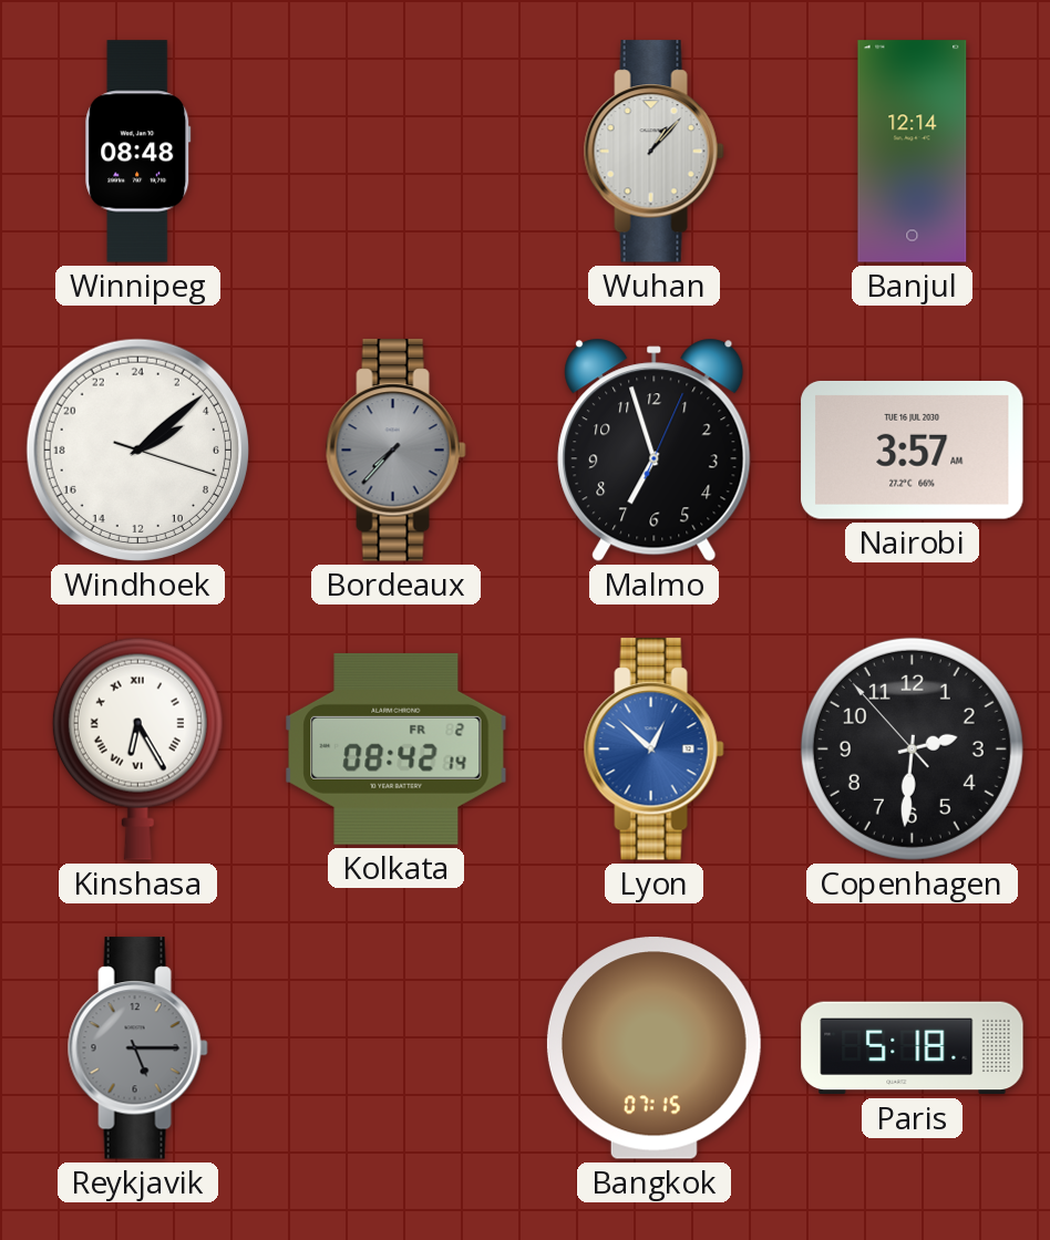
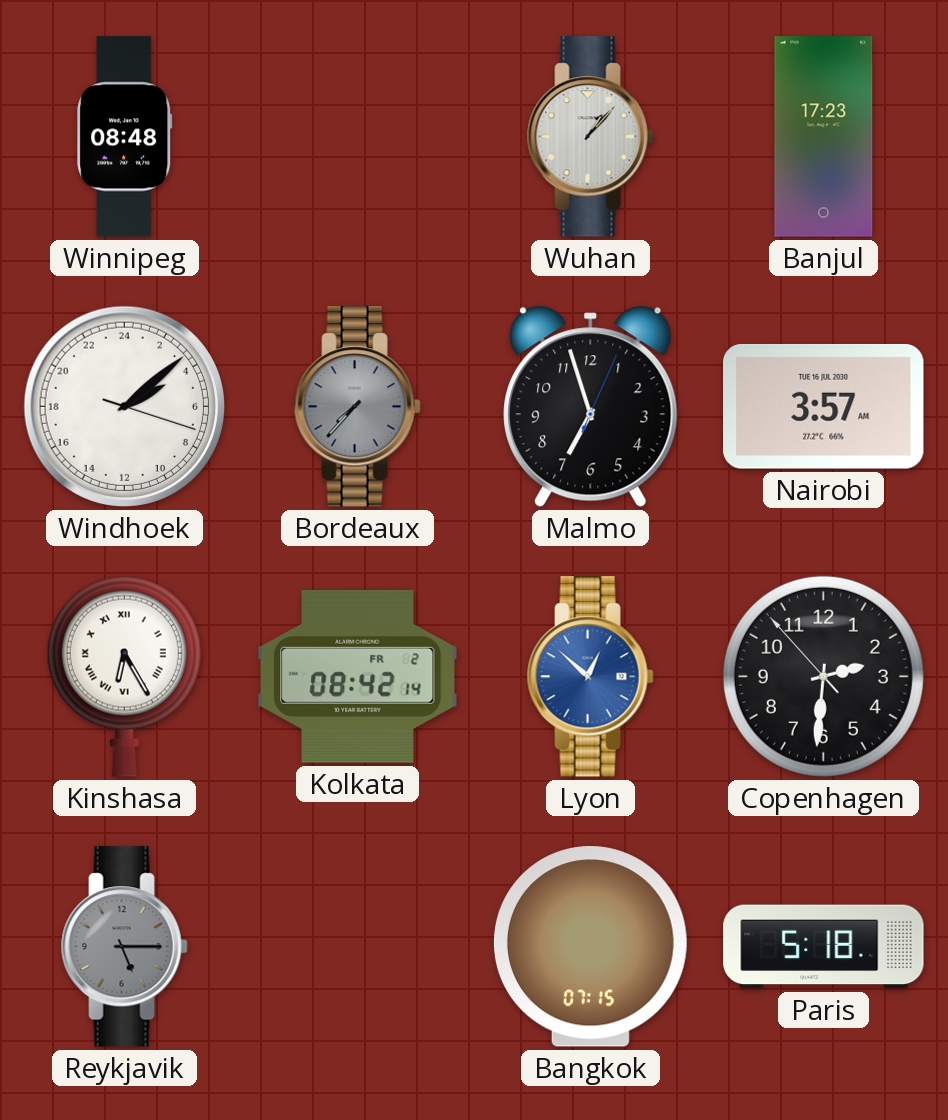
Banjul: 12:14 -> 17:23
